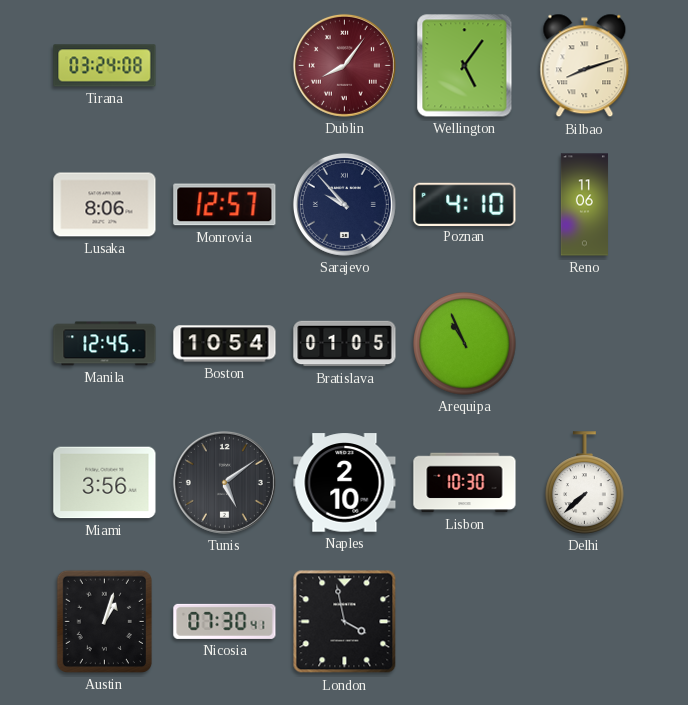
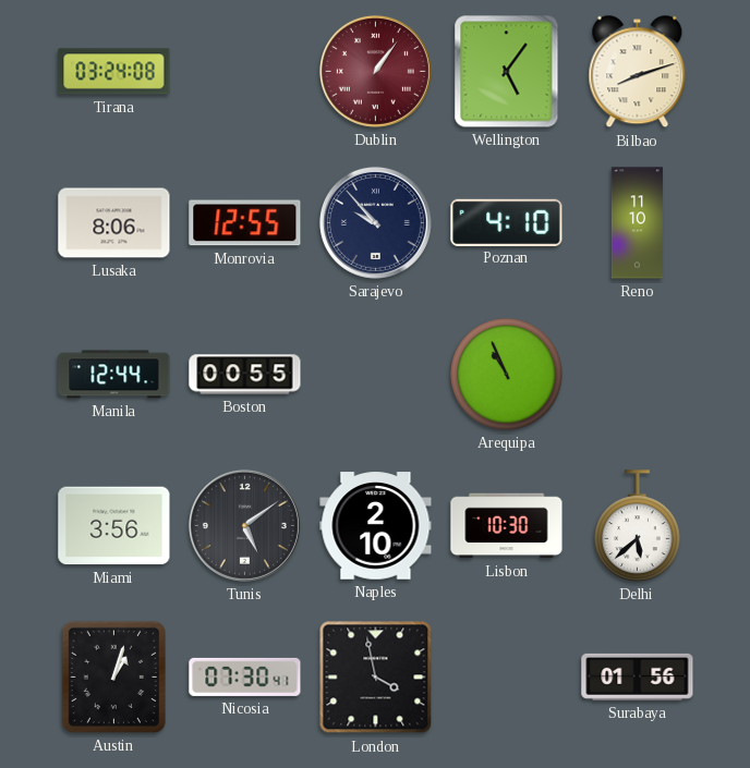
Dublin: 8:06 -> 1:06
Monrovia: 12:57 -> 12:55
Reno: 11:06 -> 11:10
Manila: 12:45 -> 12:44
Boston: 10:54 -> 00:55
Bratislava: 01:05 -> none
Delhi: 7:38 -> 5:38
Surabaya: none -> 01:56
